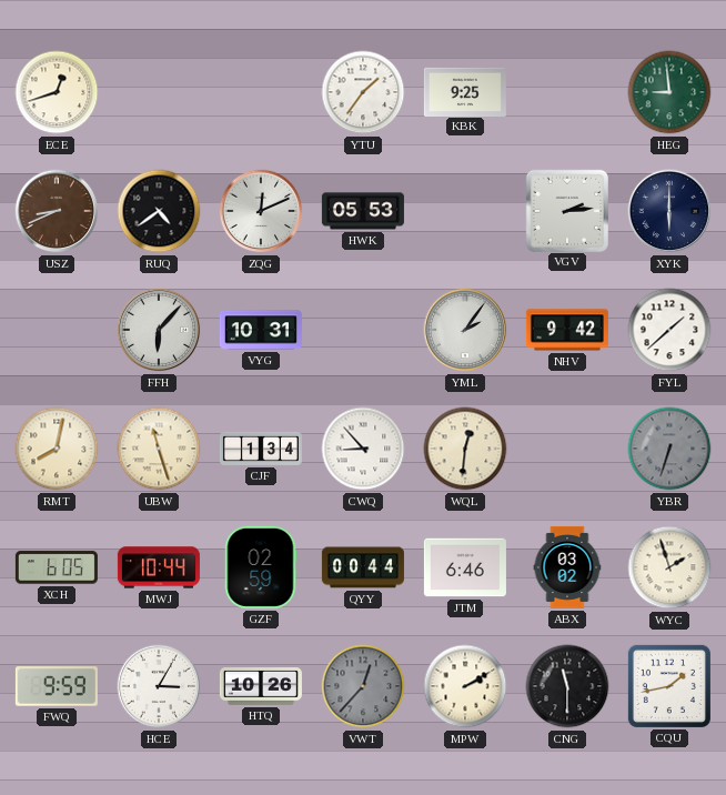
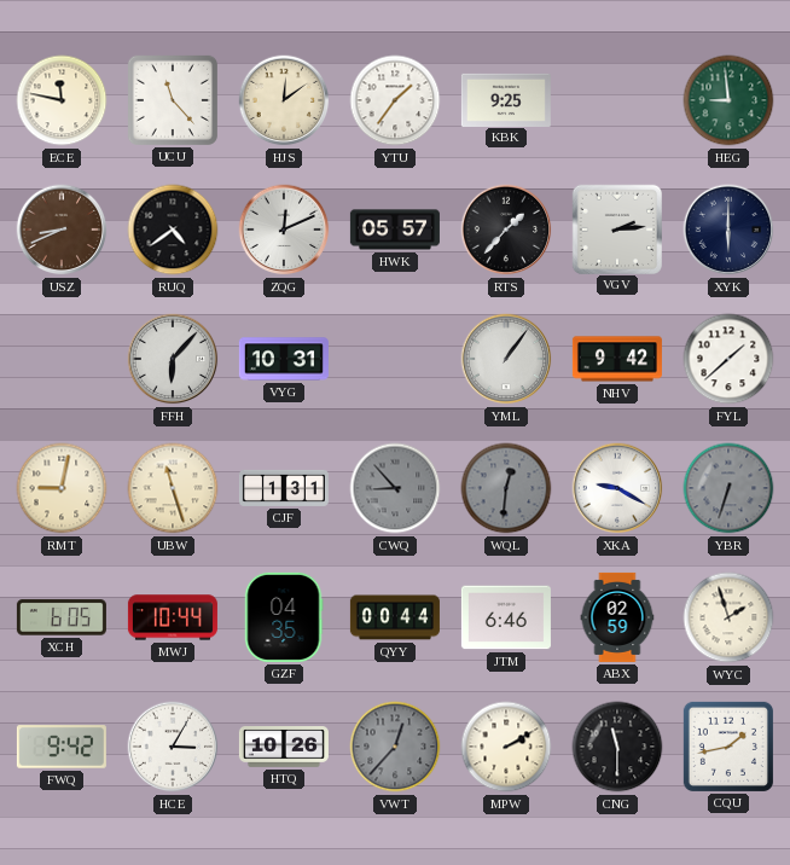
ECE: 12:42 -> 11:47
UCU: none -> 11:23
HJS: none -> 12:09
HWK: 05:53 -> 05:57
RTS: none -> 1:37
YML: 2:06 -> 1:06
RMT: 8:02 -> 9:02
CJF: 1:34 -> 1:31
CWQ dial: white -> grey
WQL dial: cream -> grey
XKA: none -> 9:20
GZF: 02:59 -> 04:35
ABX: 03:02 -> 02:59
FWQ: 9:59 -> 9:42
